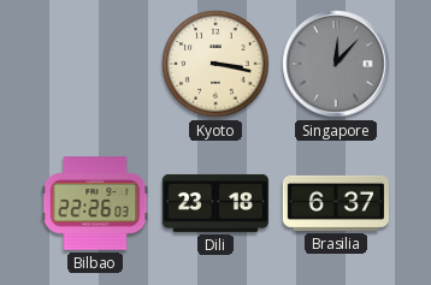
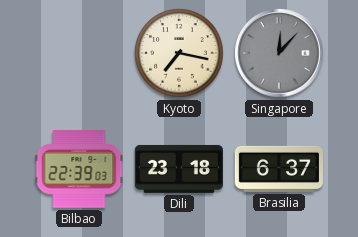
Kyoto: 3:17 -> 7:17
Bilbao: 22:26 -> 22:39
